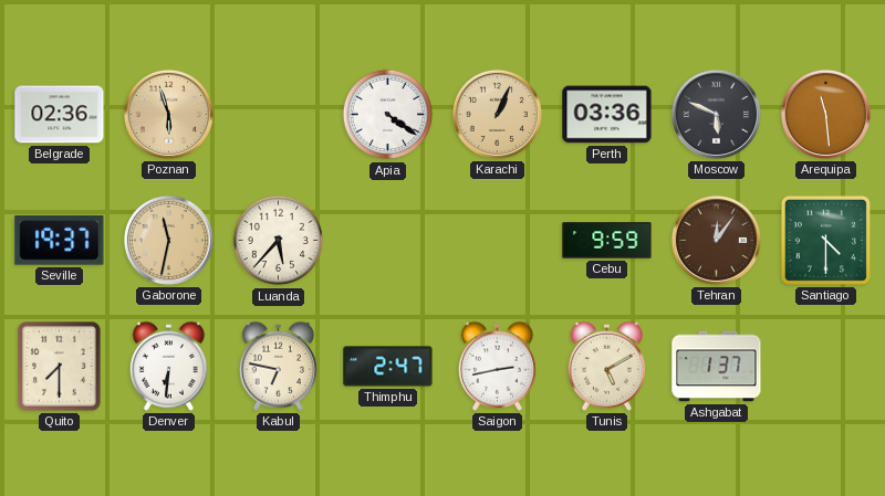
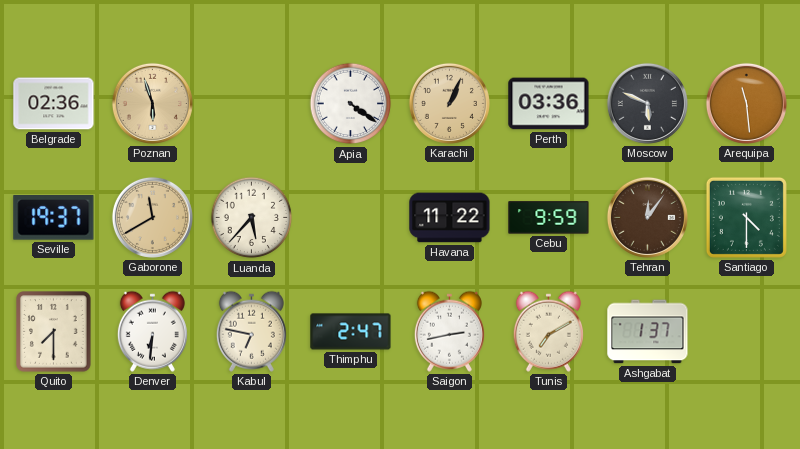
Gaborone: 11:32 -> 11:40
Havana: none -> 11:22
Tunis: 5:10 -> 7:10
